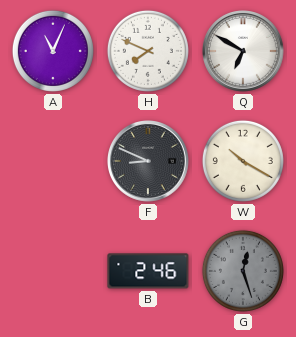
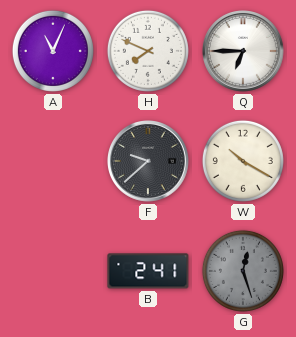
Q: 6:50 -> 6:45
F: 8:49 -> 9:38
B: 2:46 -> 2:41
